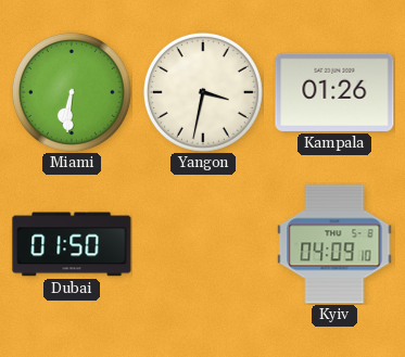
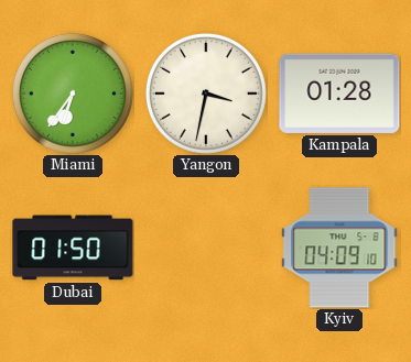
Miami: 6:31 -> 6:36
Kampala: 01:26 -> 01:28
